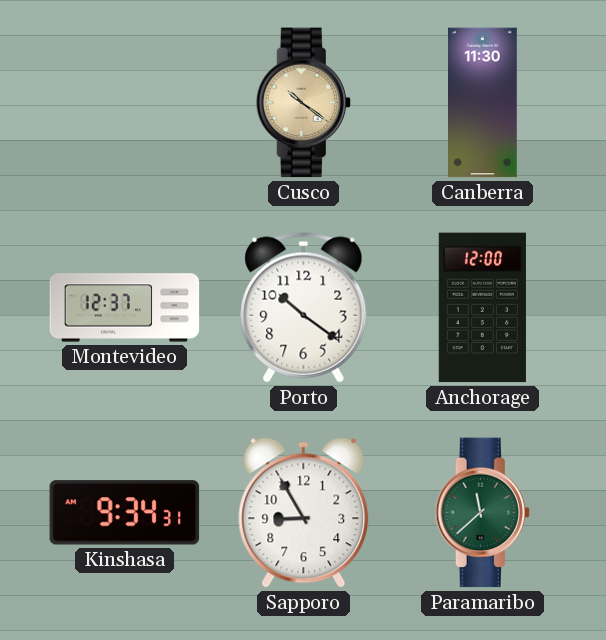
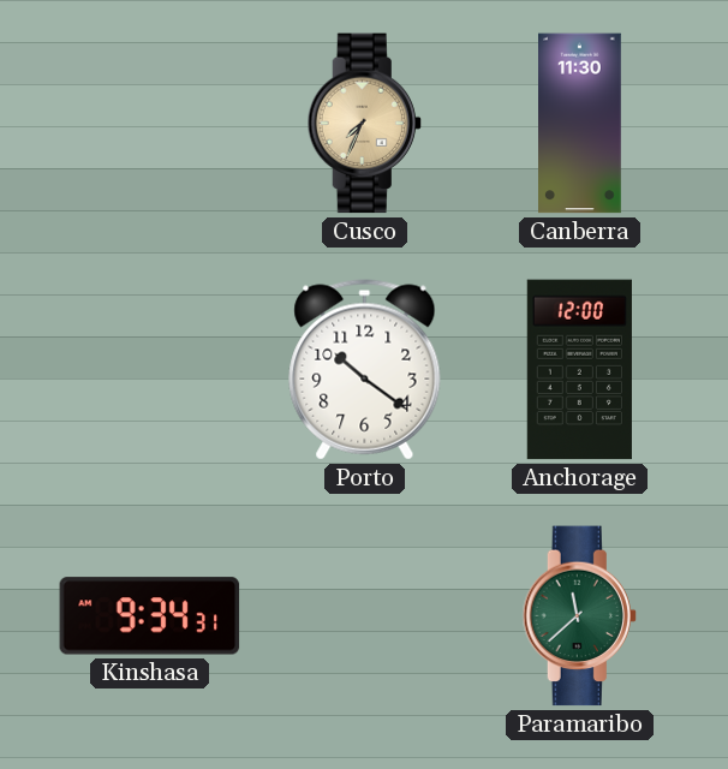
Cusco: 10:21 -> 7:34
Montevideo: 12:37 -> none
Sapporo: 8:55 -> none
